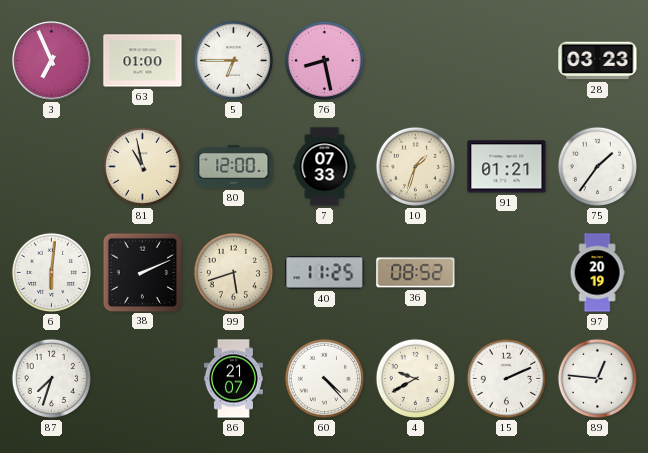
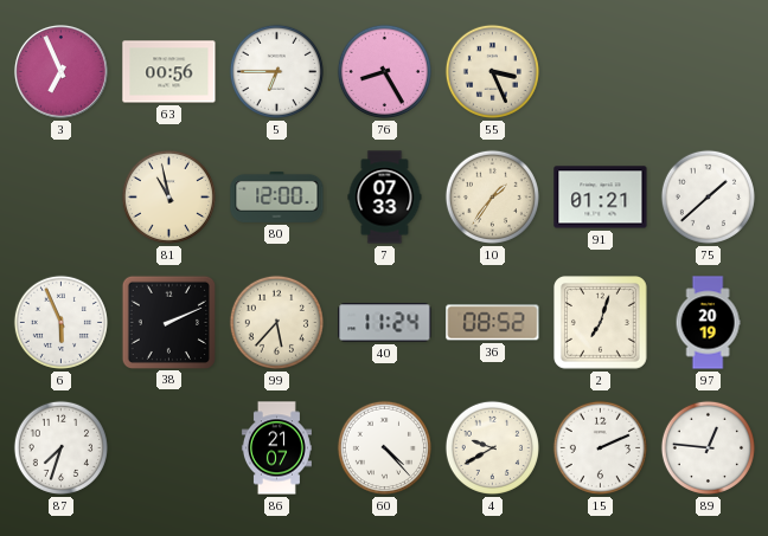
63: 01:00 -> 00:56
76: 8:28 -> 8:25
55: none -> 3:26
28: 03:23 -> none
10: 1:33 -> 1:36
75: 1:36 -> 1:38
6: 6:01 -> 5:56
99: 5:42 -> 5:37
40: 11:25 -> 11:24
2: none -> 7:03
